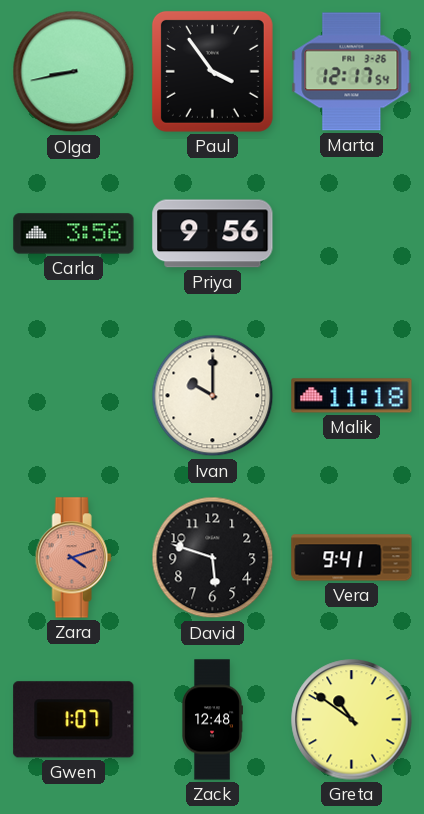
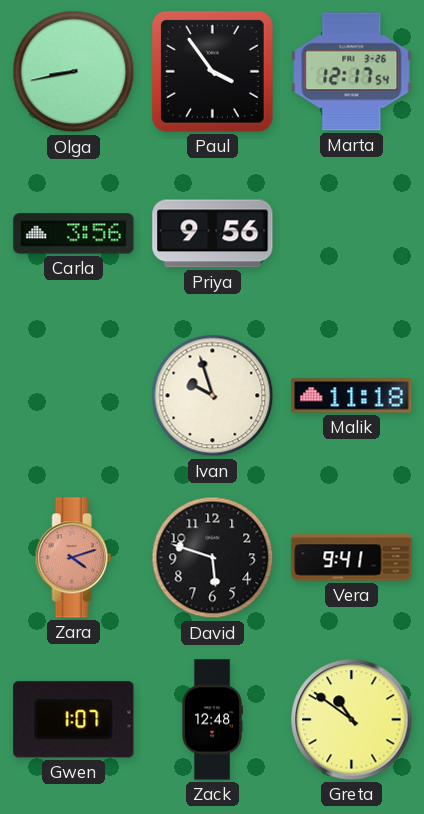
Ivan: 10:00 -> 9:57
